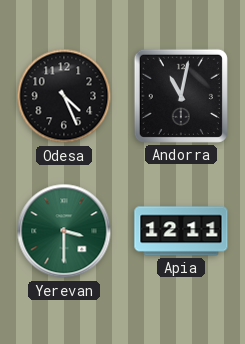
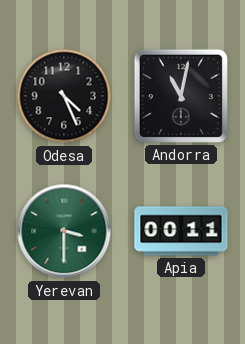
Apia: 12:11 -> 00:11
